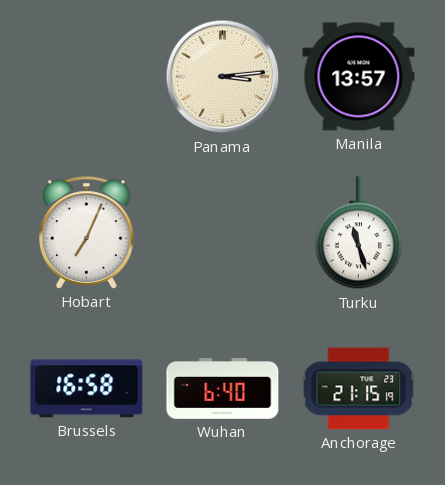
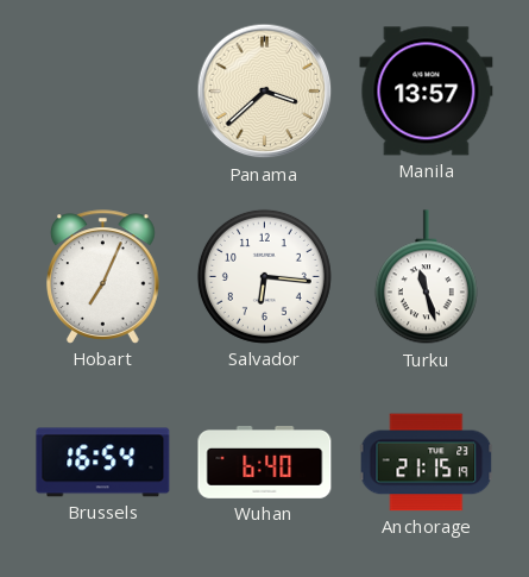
Panama: 3:14 -> 3:38
Salvador: none -> 6:16
Brussels: 16:58 -> 16:54
